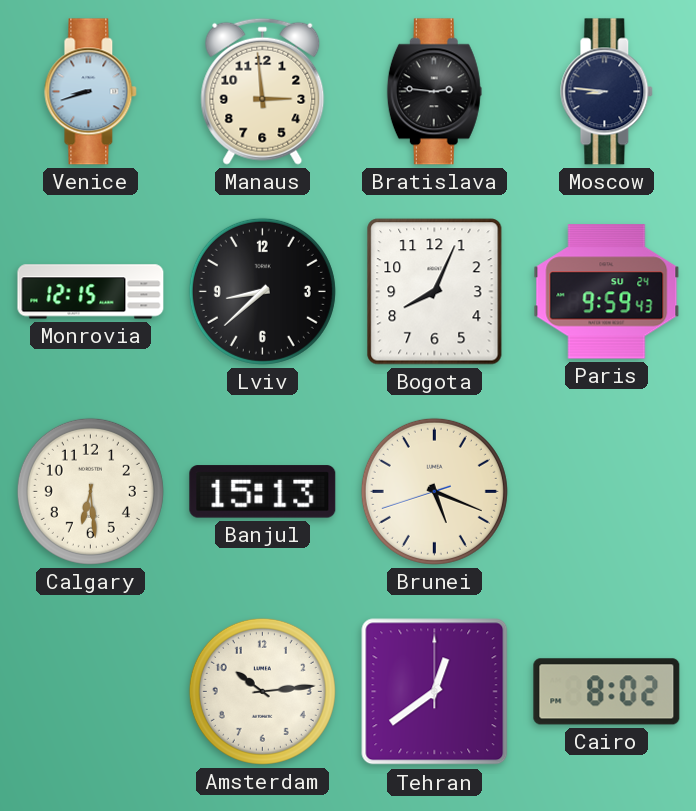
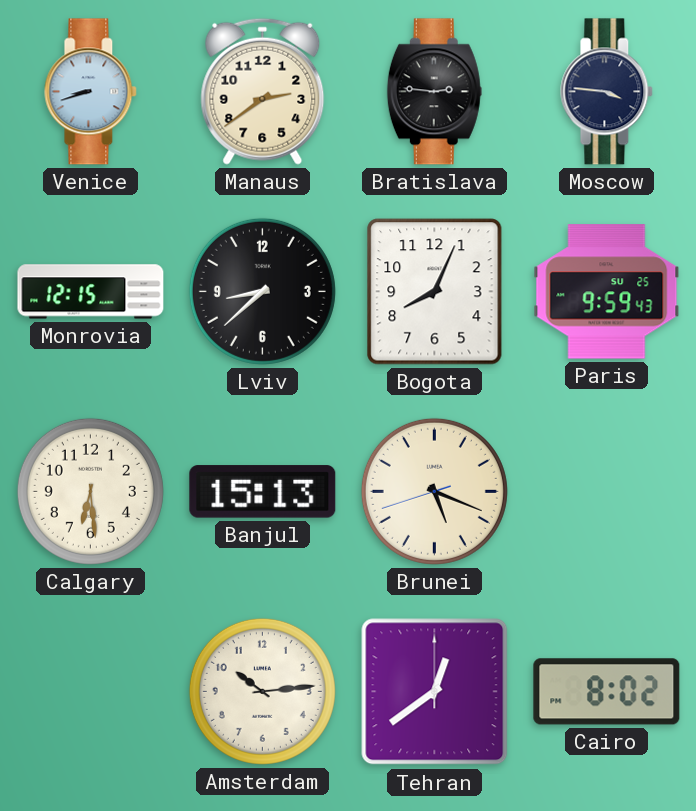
Manaus: 2:59 -> 2:39
Moscow: 8:46 -> 3:46
Paris date: SU 24 -> SU 25
